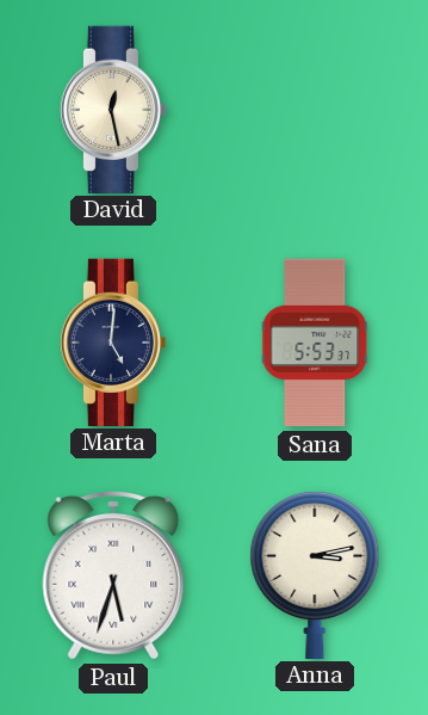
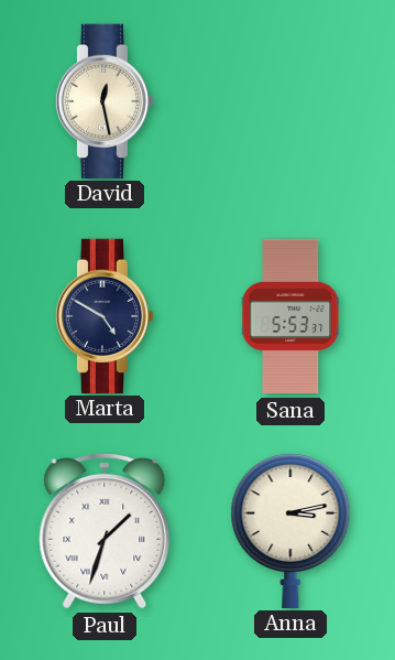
Marta: 5:01 -> 4:50
Paul: 5:33 -> 1:33
